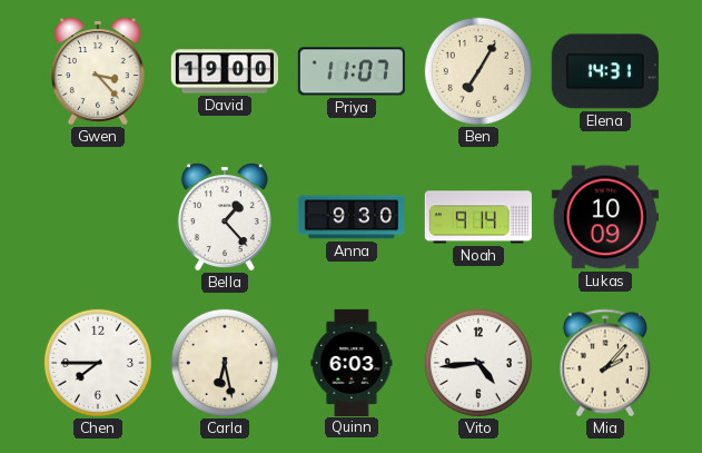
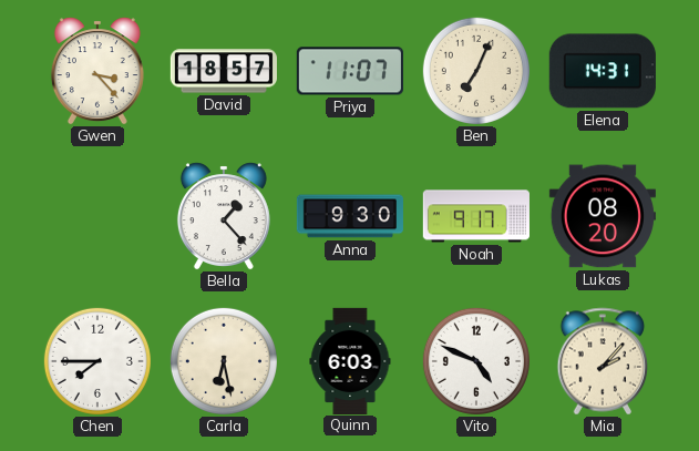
David: 19:00 -> 18:57
Ben: 7:05 -> 7:04
Noah: 9:14 -> 9:17
Lukas: 10:09 -> 08:20
Vito: 4:44 -> 4:49
